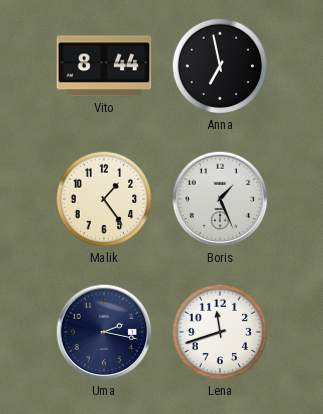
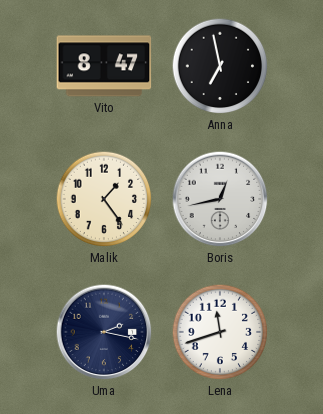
Vito: 8:44 -> 8:47
Boris: 1:26 -> 12:43
